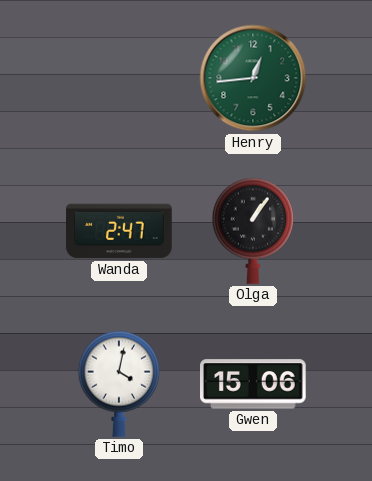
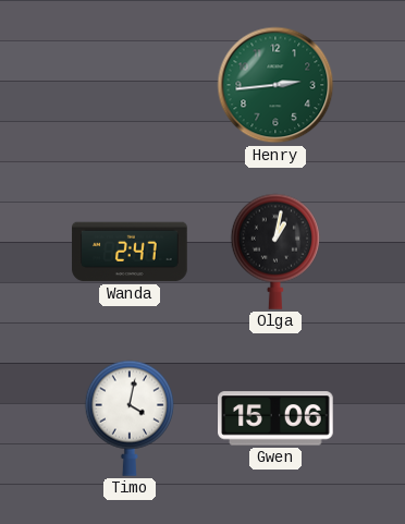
Henry: 12:44 -> 2:44
Olga: 1:06 -> 1:02
